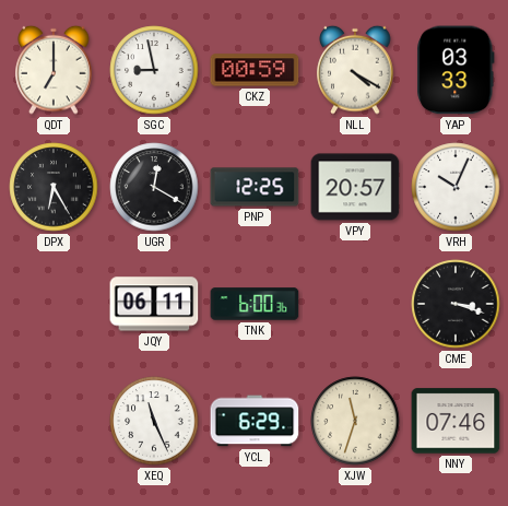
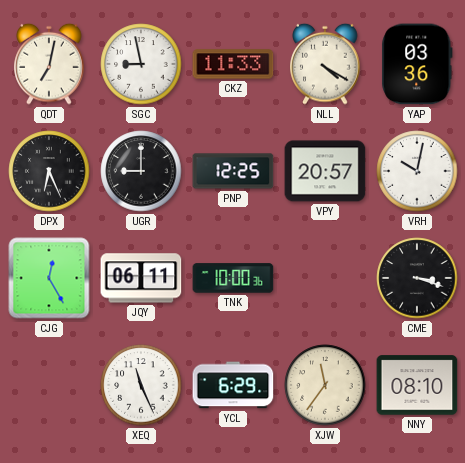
QDT: 7:00 -> 7:02
CKZ: 00:59 -> 11:33
YAP: 03:33 -> 03:36
DPX: 6:25 -> 6:26
UGR: 12:20 -> 9:00
VRH: 10:04 -> 10:02
CJG: none -> 12:25
TNK: 6:00 -> 10:00
XJW: 11:33 -> 11:36
NNY: 07:46 -> 08:10
